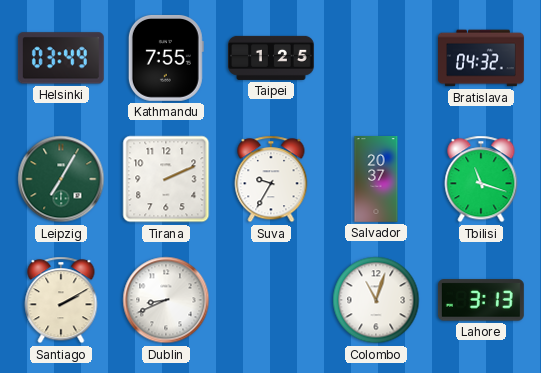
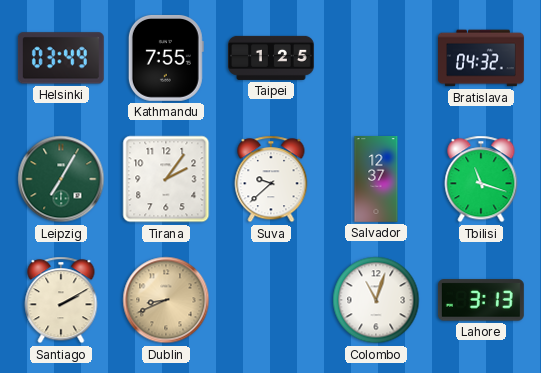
Tirana: 2:11 -> 2:06
Suva: 9:35 -> 9:38
Salvador: 20:37 -> 12:37
Dublin dial: white -> champagne
